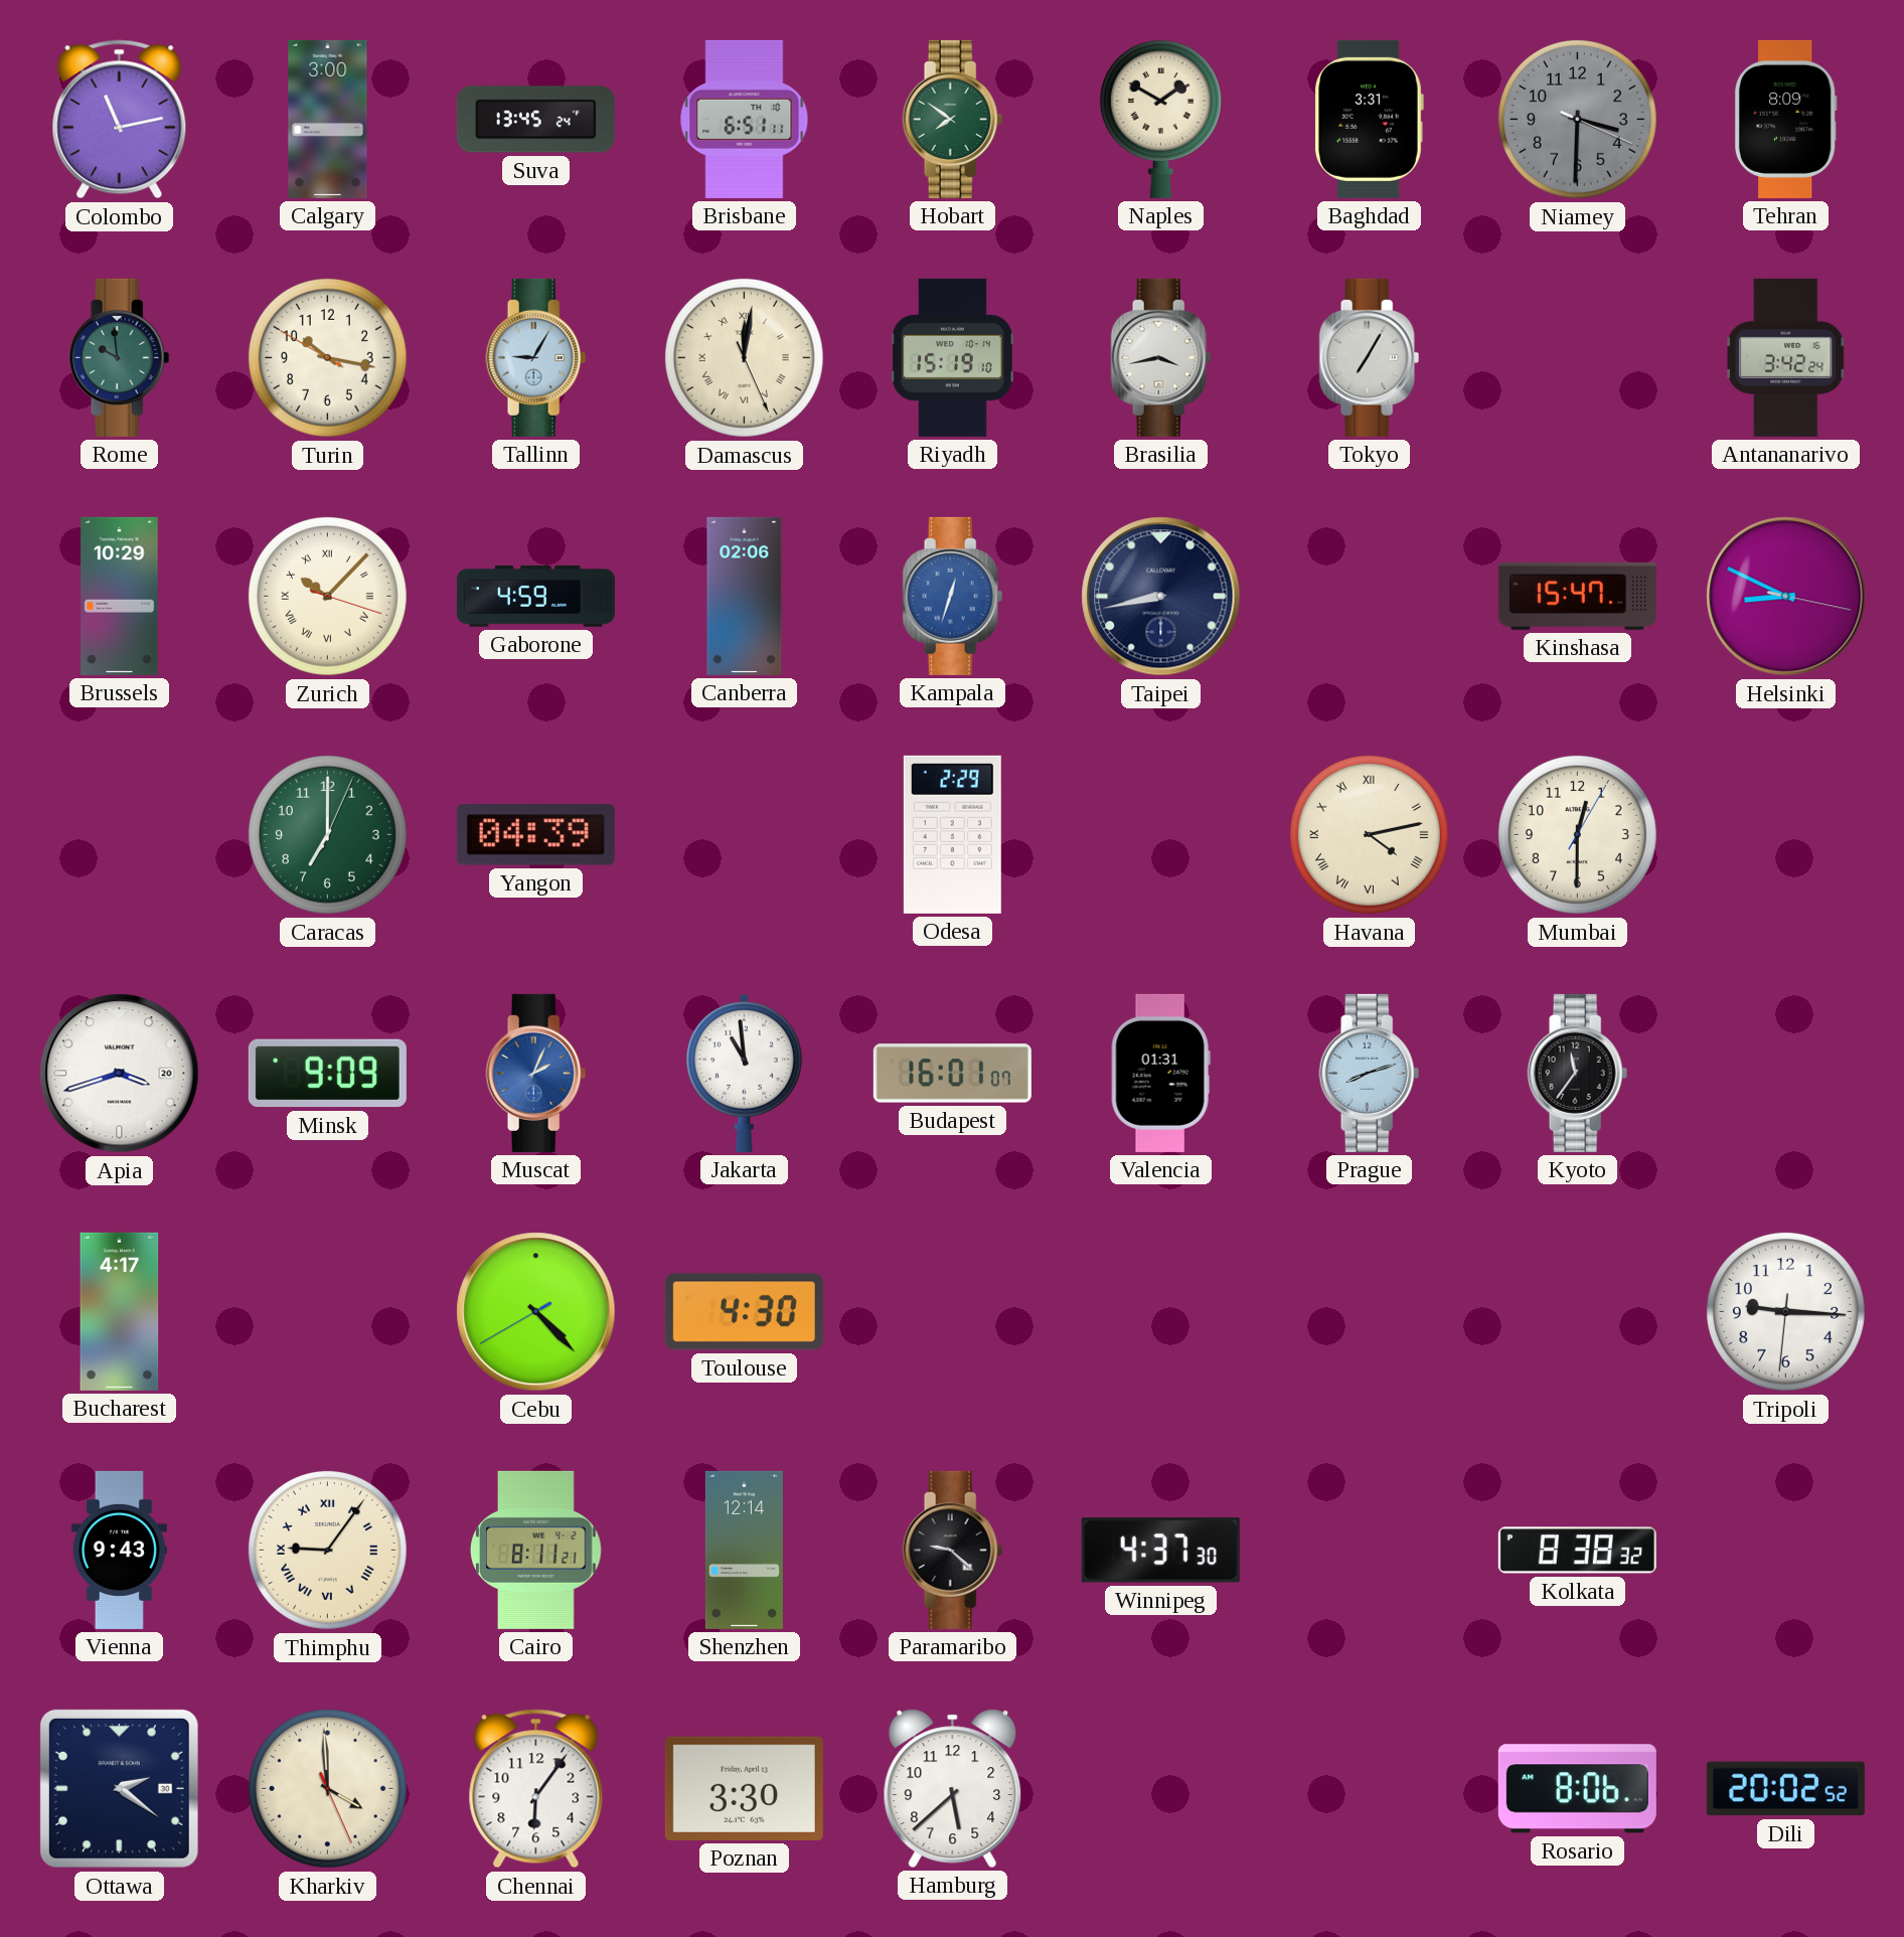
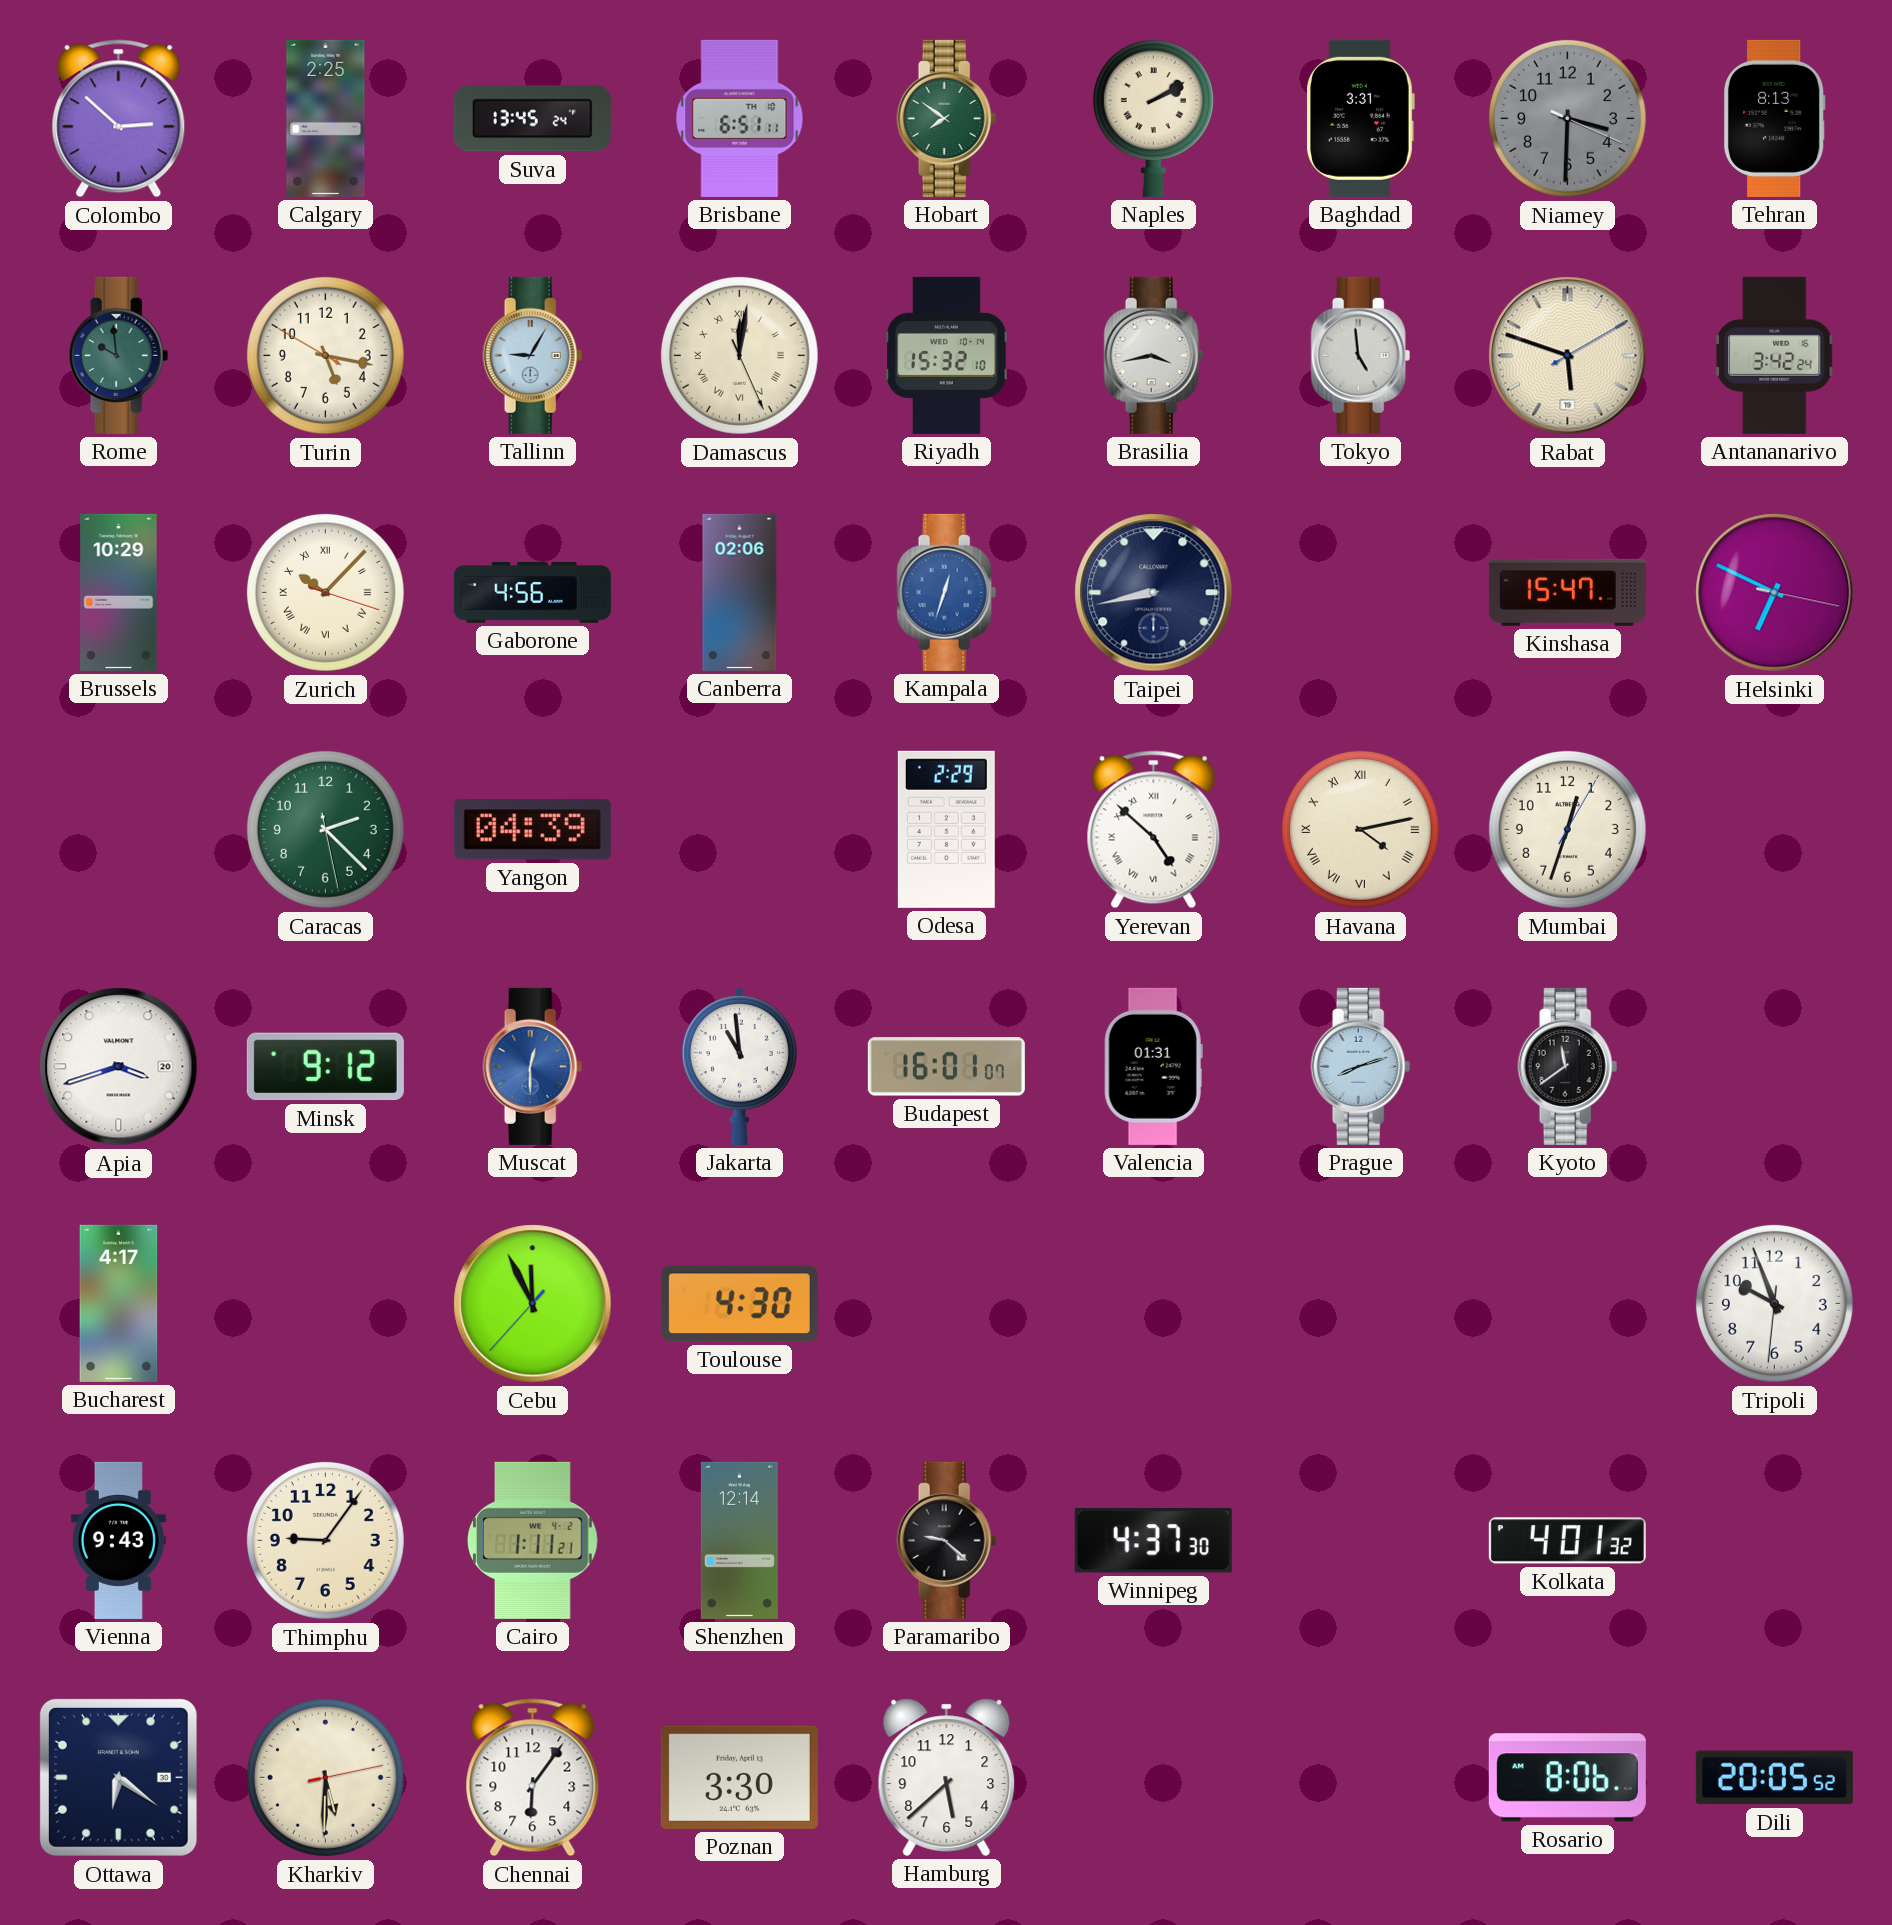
Colombo: 11:13 -> 2:52
Calgary: 3:00 -> 2:25
Naples: 1:50 -> 2:10
Tehran: 8:09 -> 8:13
Turin: 10:16 -> 5:16
Riyadh: 15:19 -> 15:32
Tokyo: 7:05 -> 4:59
Rabat: none -> 5:48
Gaborone: 4:59 -> 4:56
Helsinki: 8:49 -> 6:49
Caracas: 7:00 -> 2:22
Yerevan: none -> 4:52
Mumbai: 12:30 -> 12:33
Minsk: 9:09 -> 9:12
Muscat: 2:04 -> 12:30
Kyoto: 11:36 -> 11:39
Cebu: 4:22 -> 11:55
Tripoli: 9:15 -> 9:56
Thimphu numerals: Roman -> Arabic
Cairo: 8:11 -> 1:11
Kolkata: 8:38 -> 4:01
Ottawa: 2:21 -> 6:21
Kharkiv: 3:59 -> 5:30
Dili: 20:02 -> 20:05
